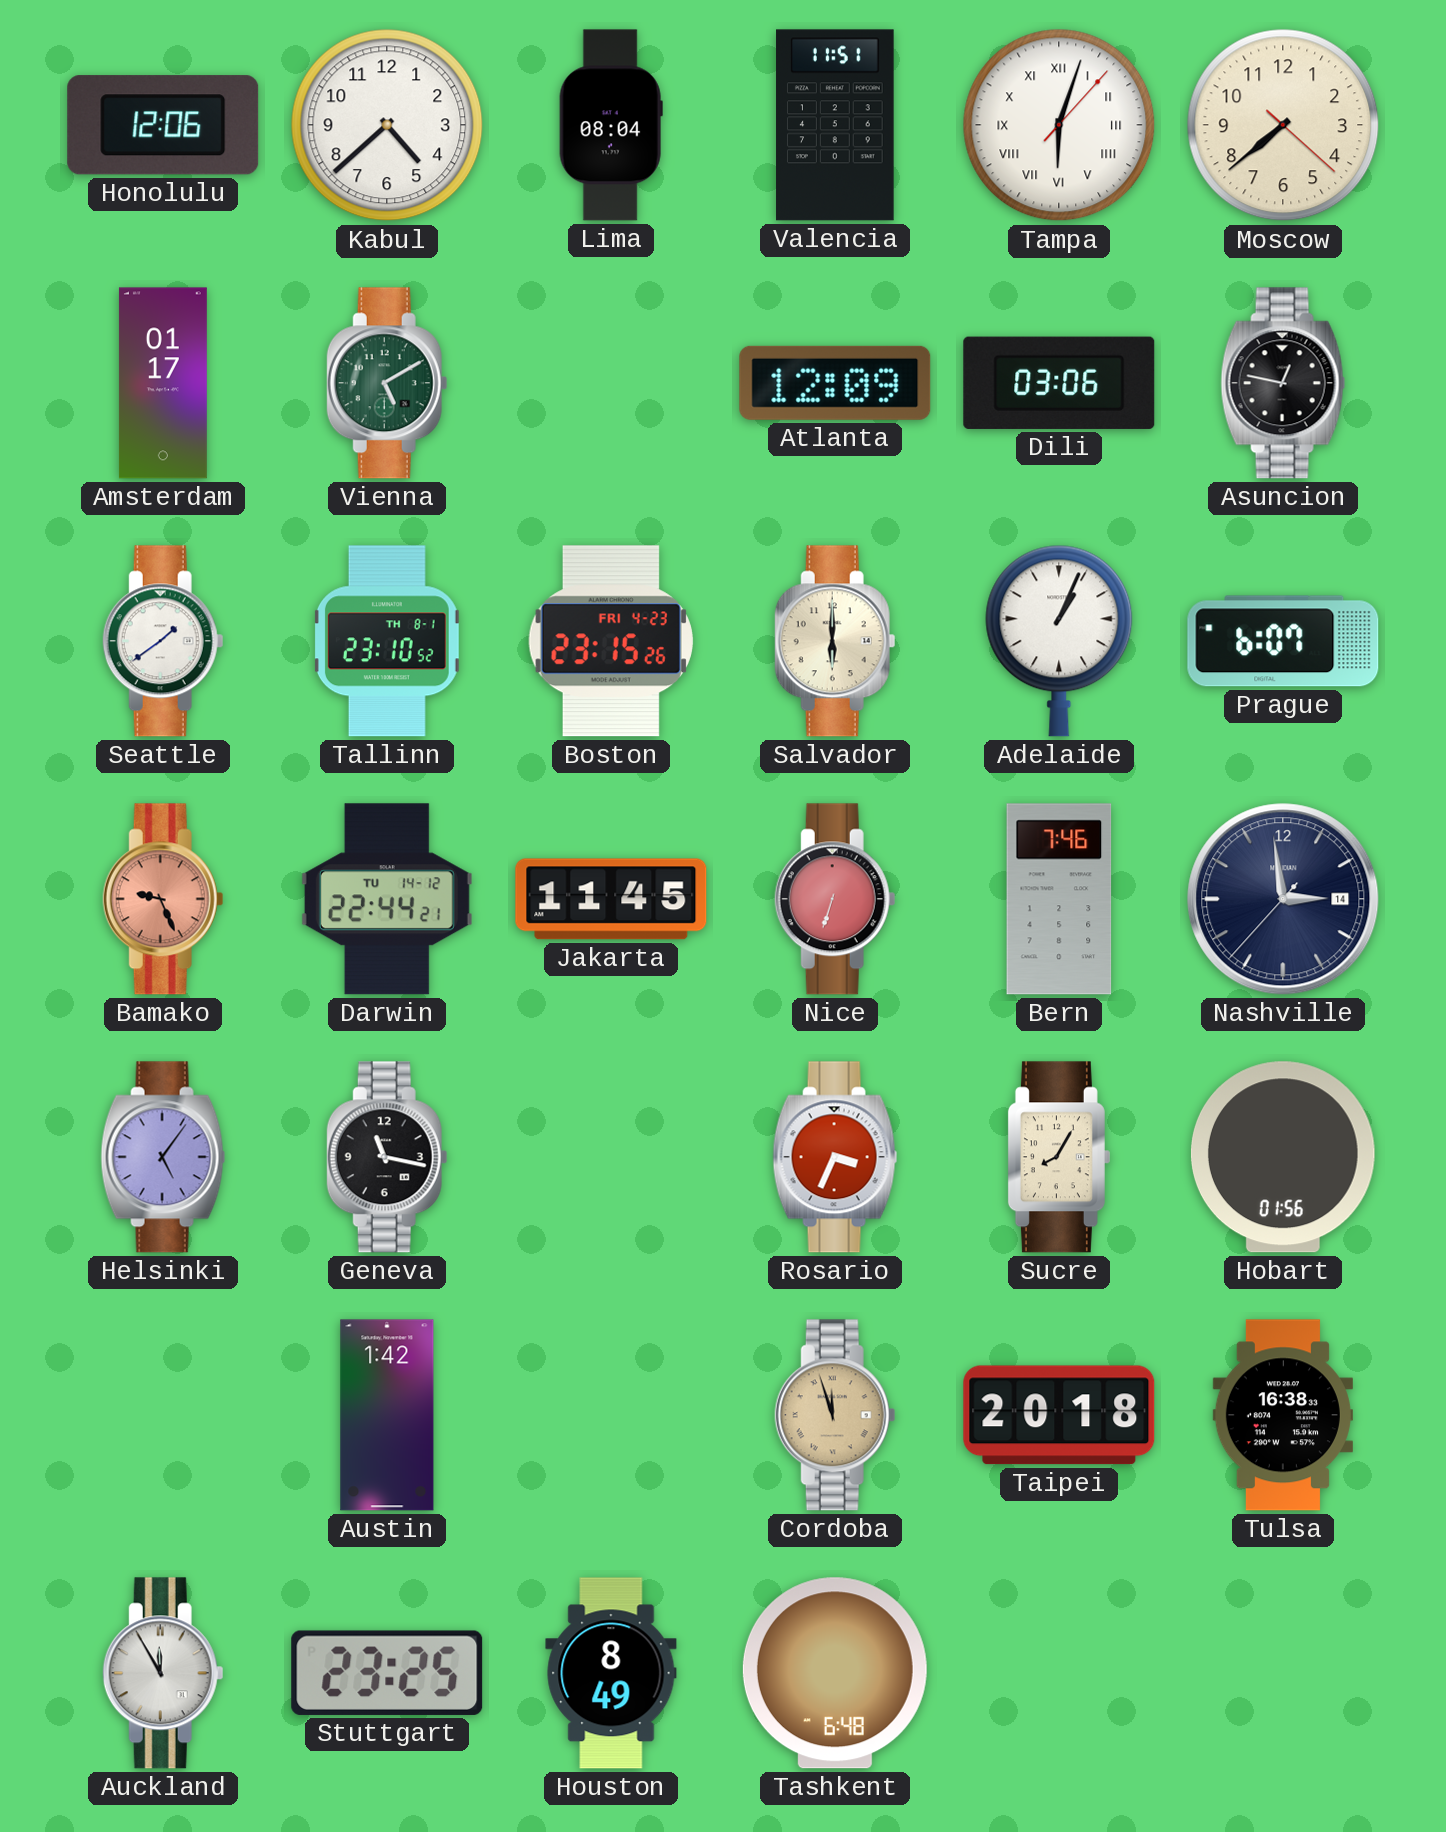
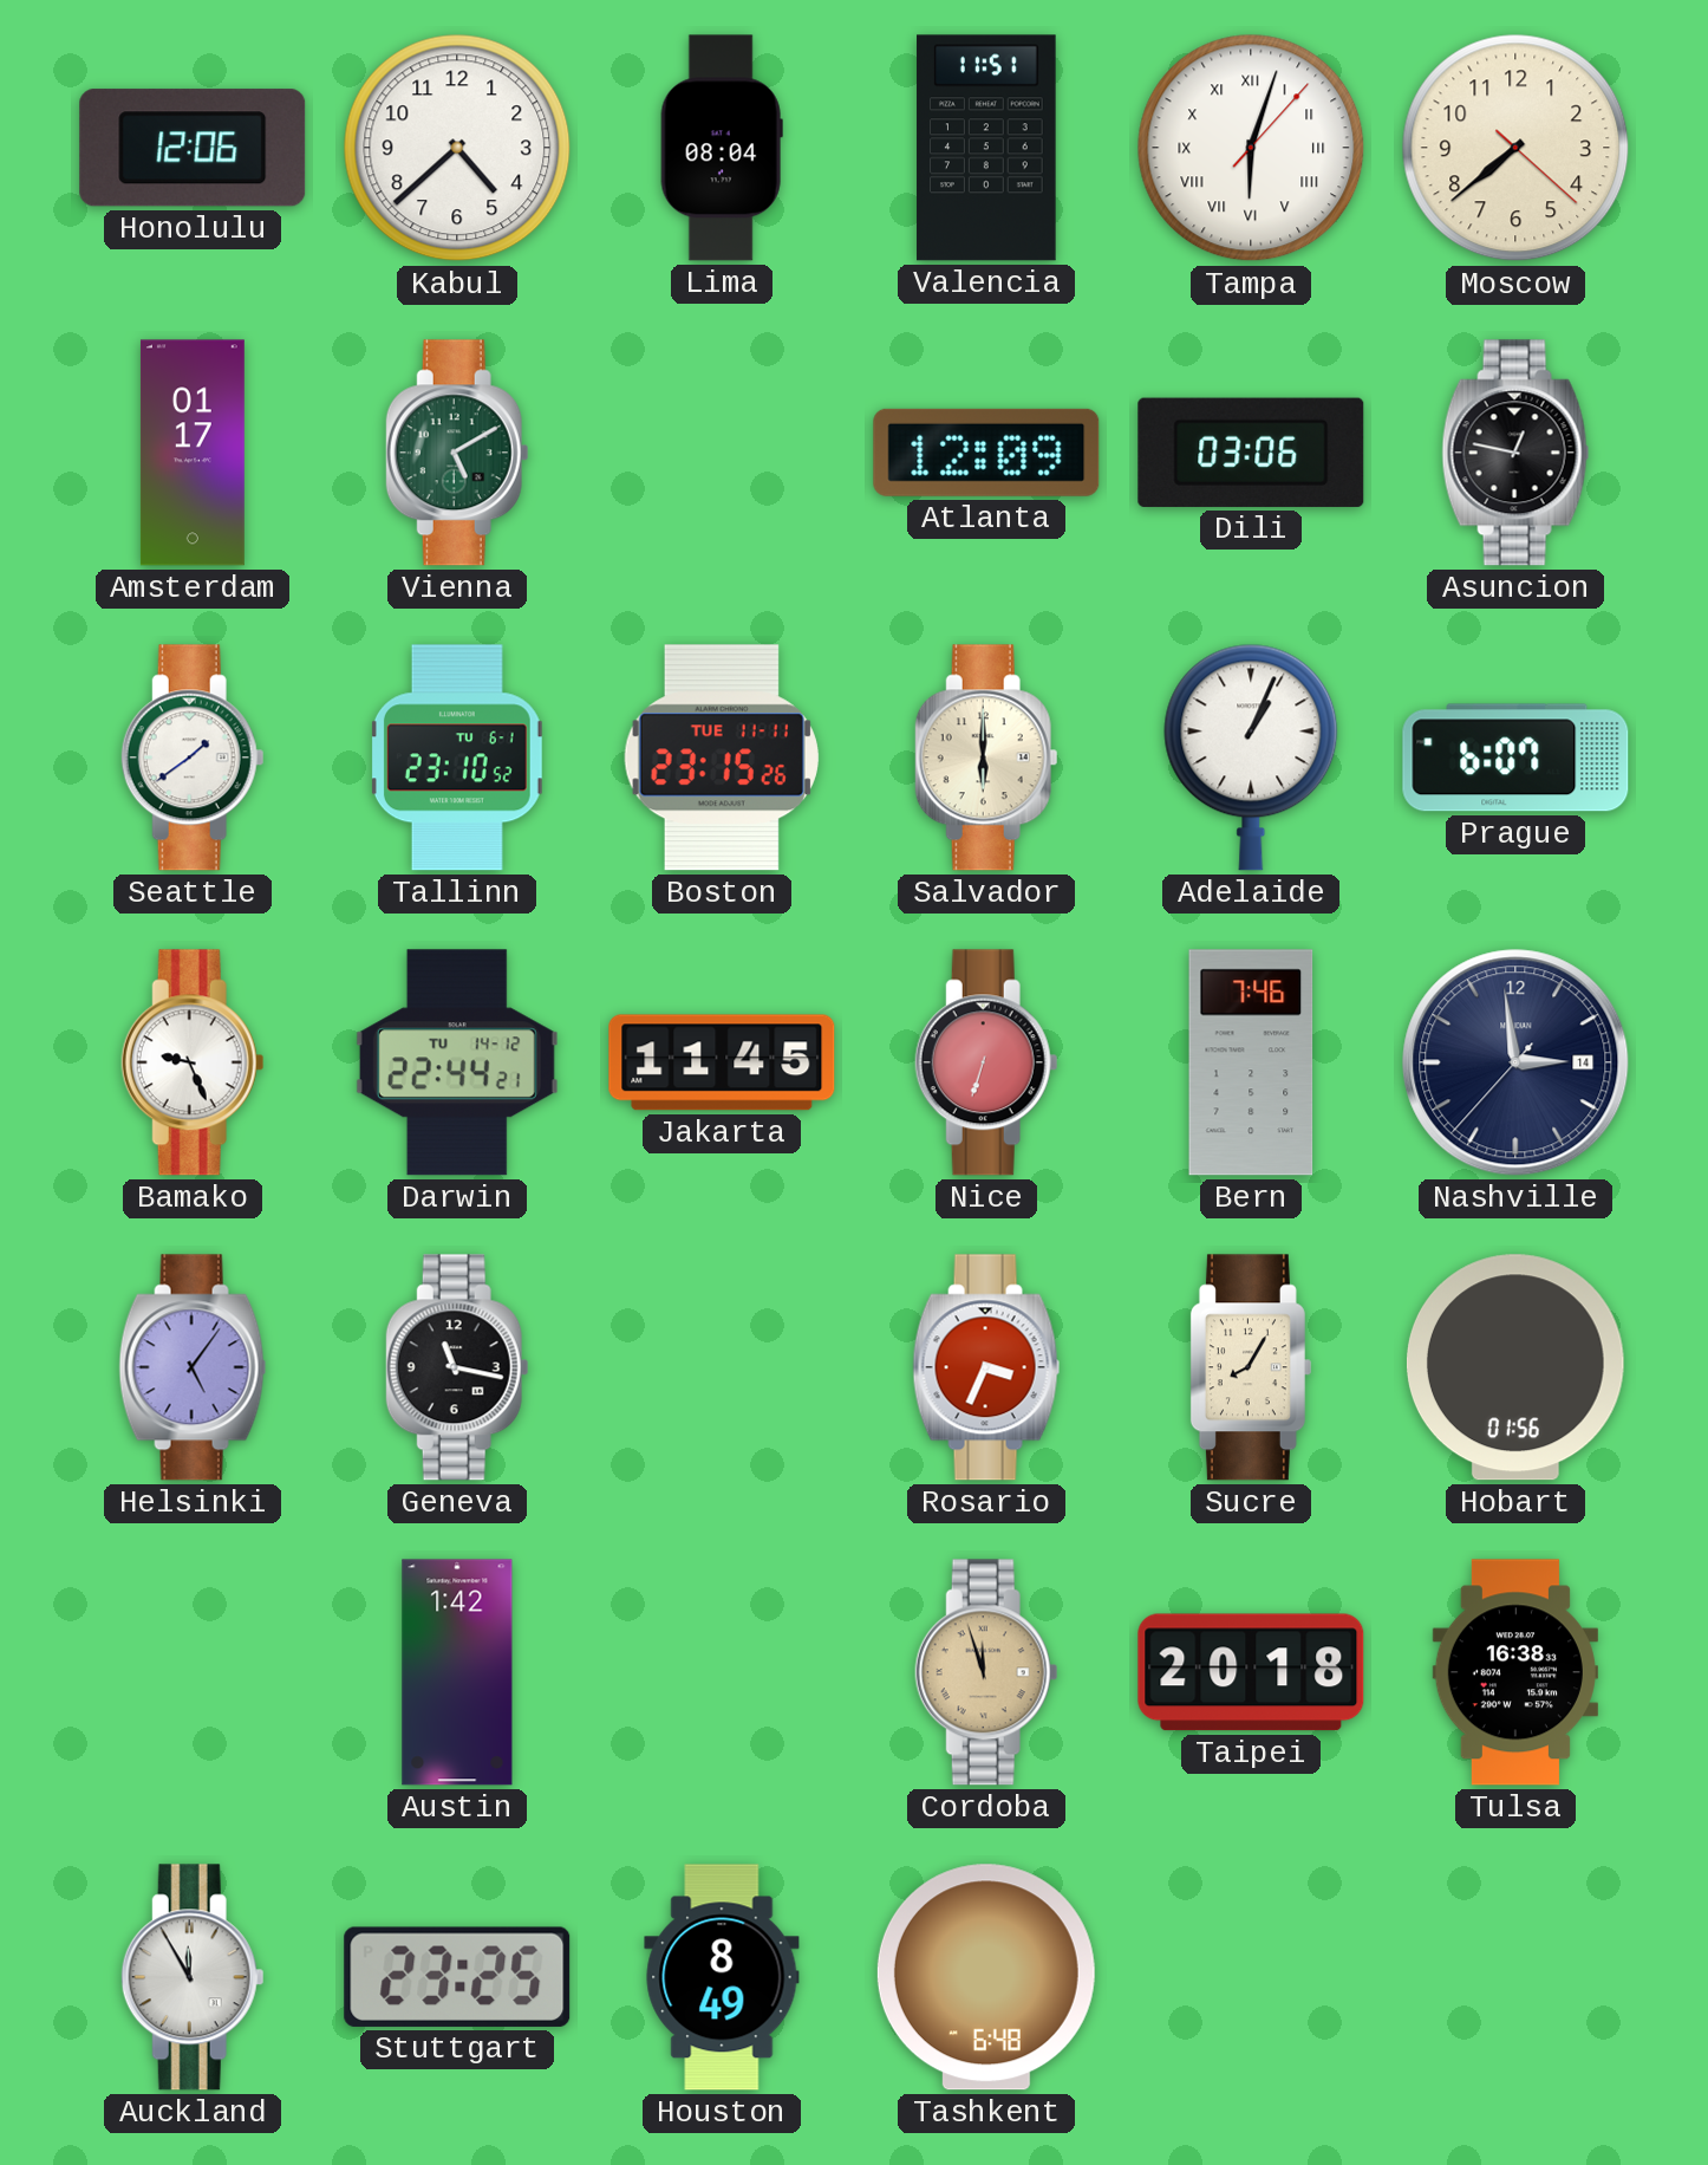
Tallinn date: TH 8-1 -> TU 6-1
Boston date: FRI 4-23 -> TUE 11-11
Bamako dial: salmon -> white
